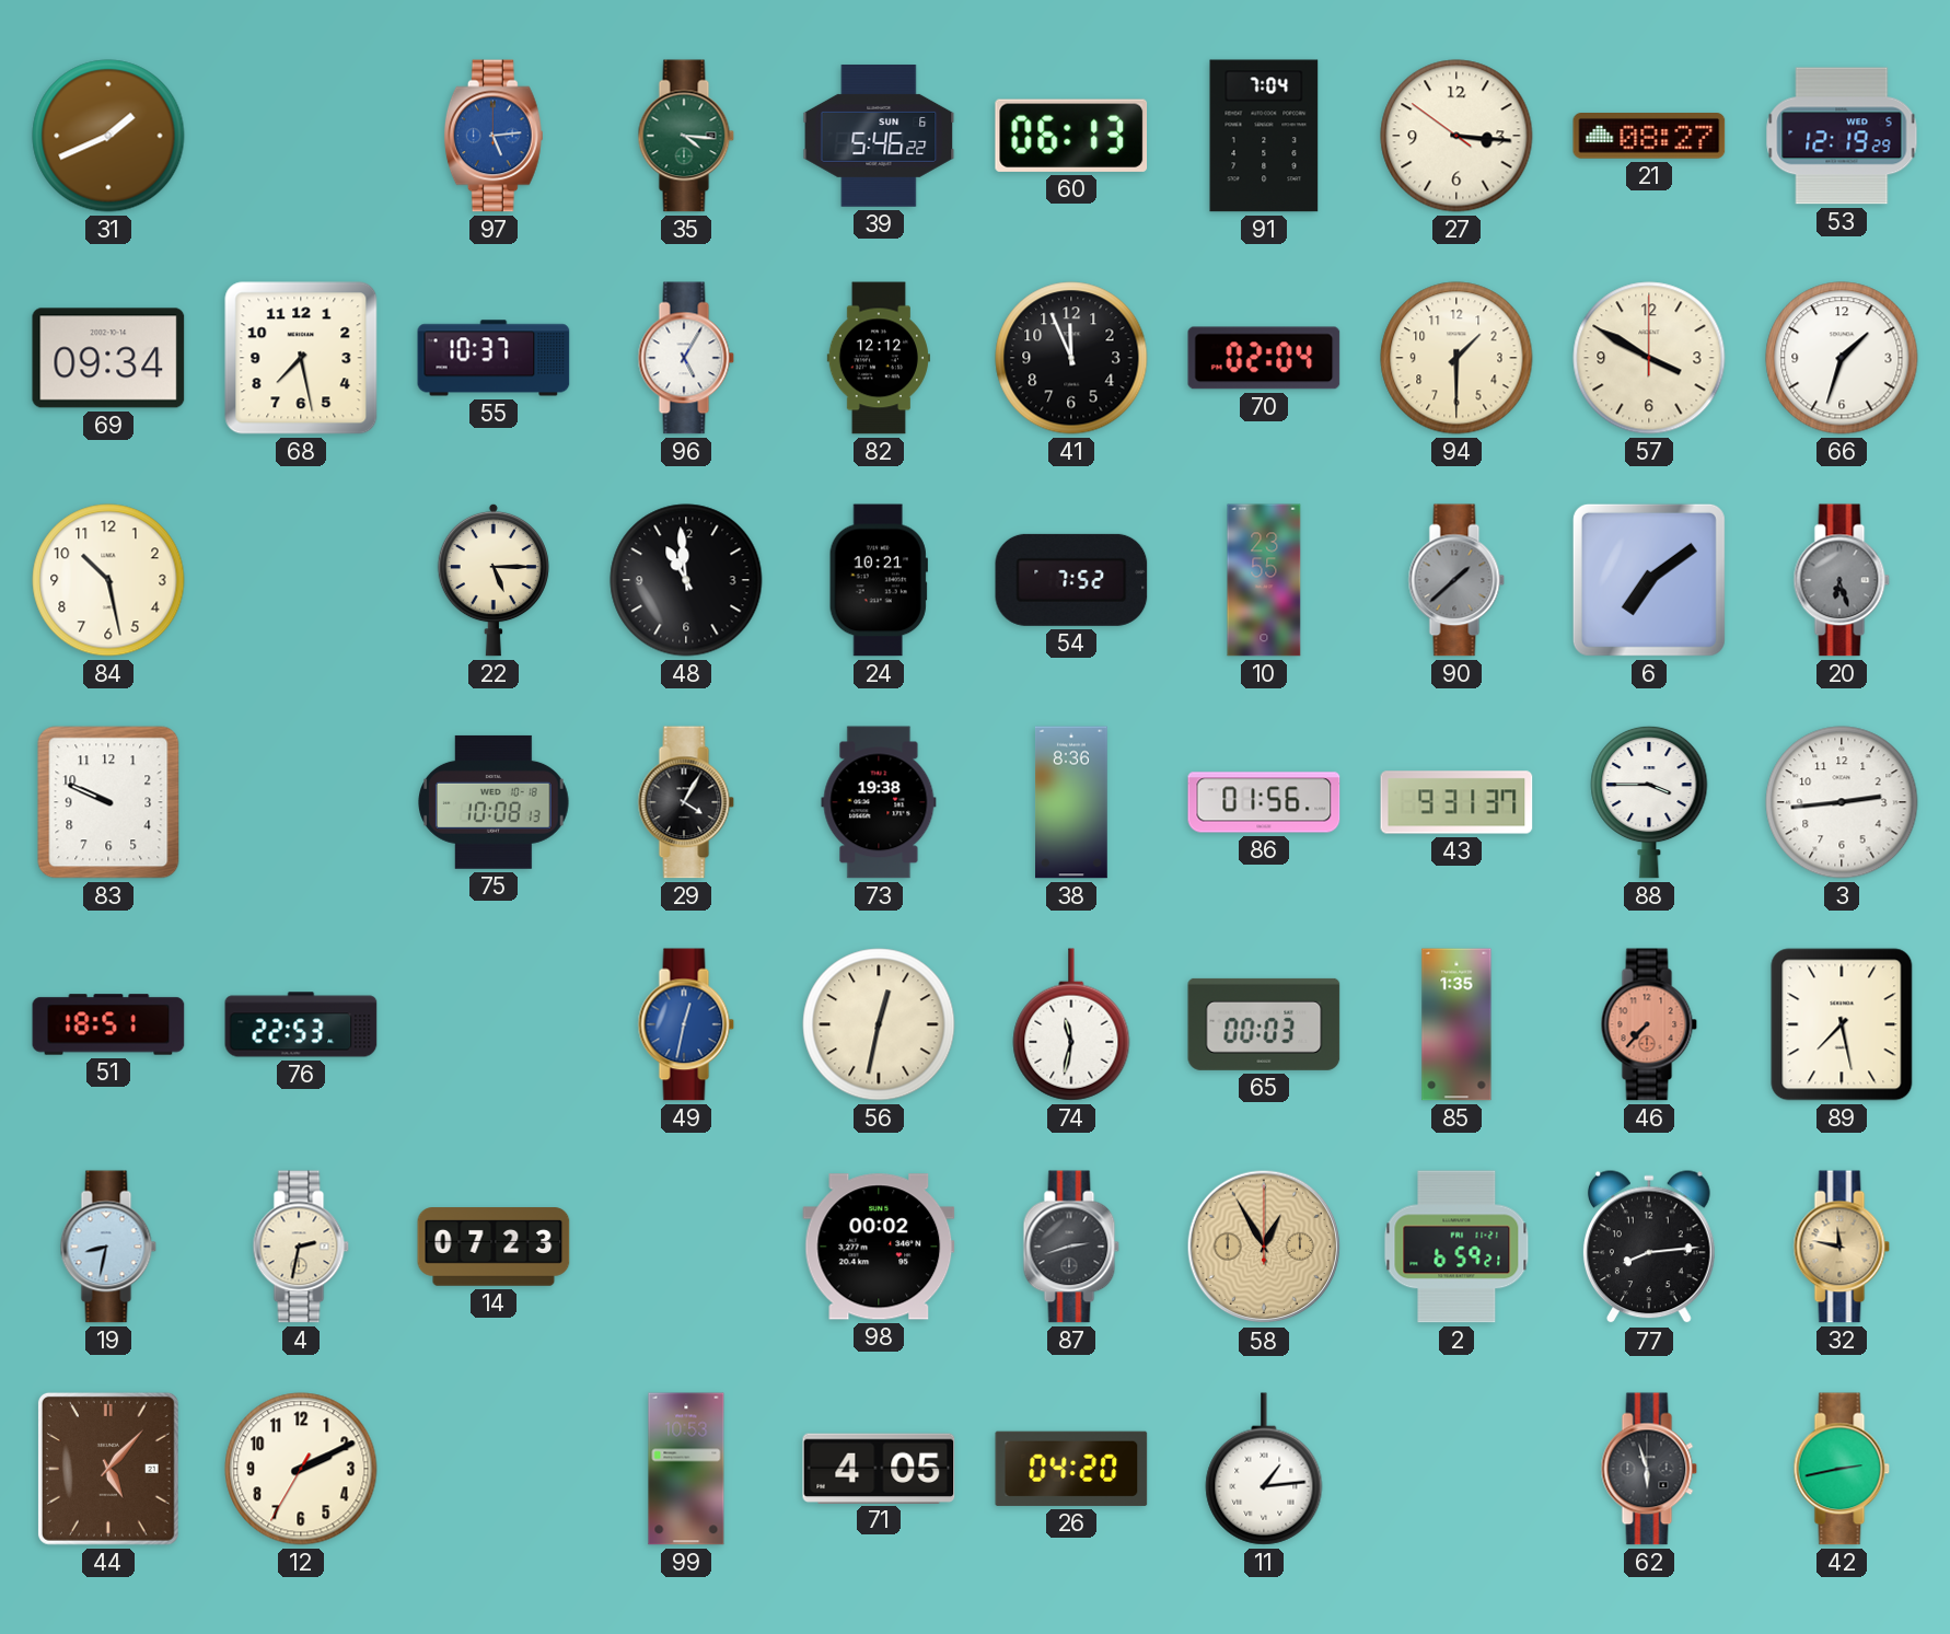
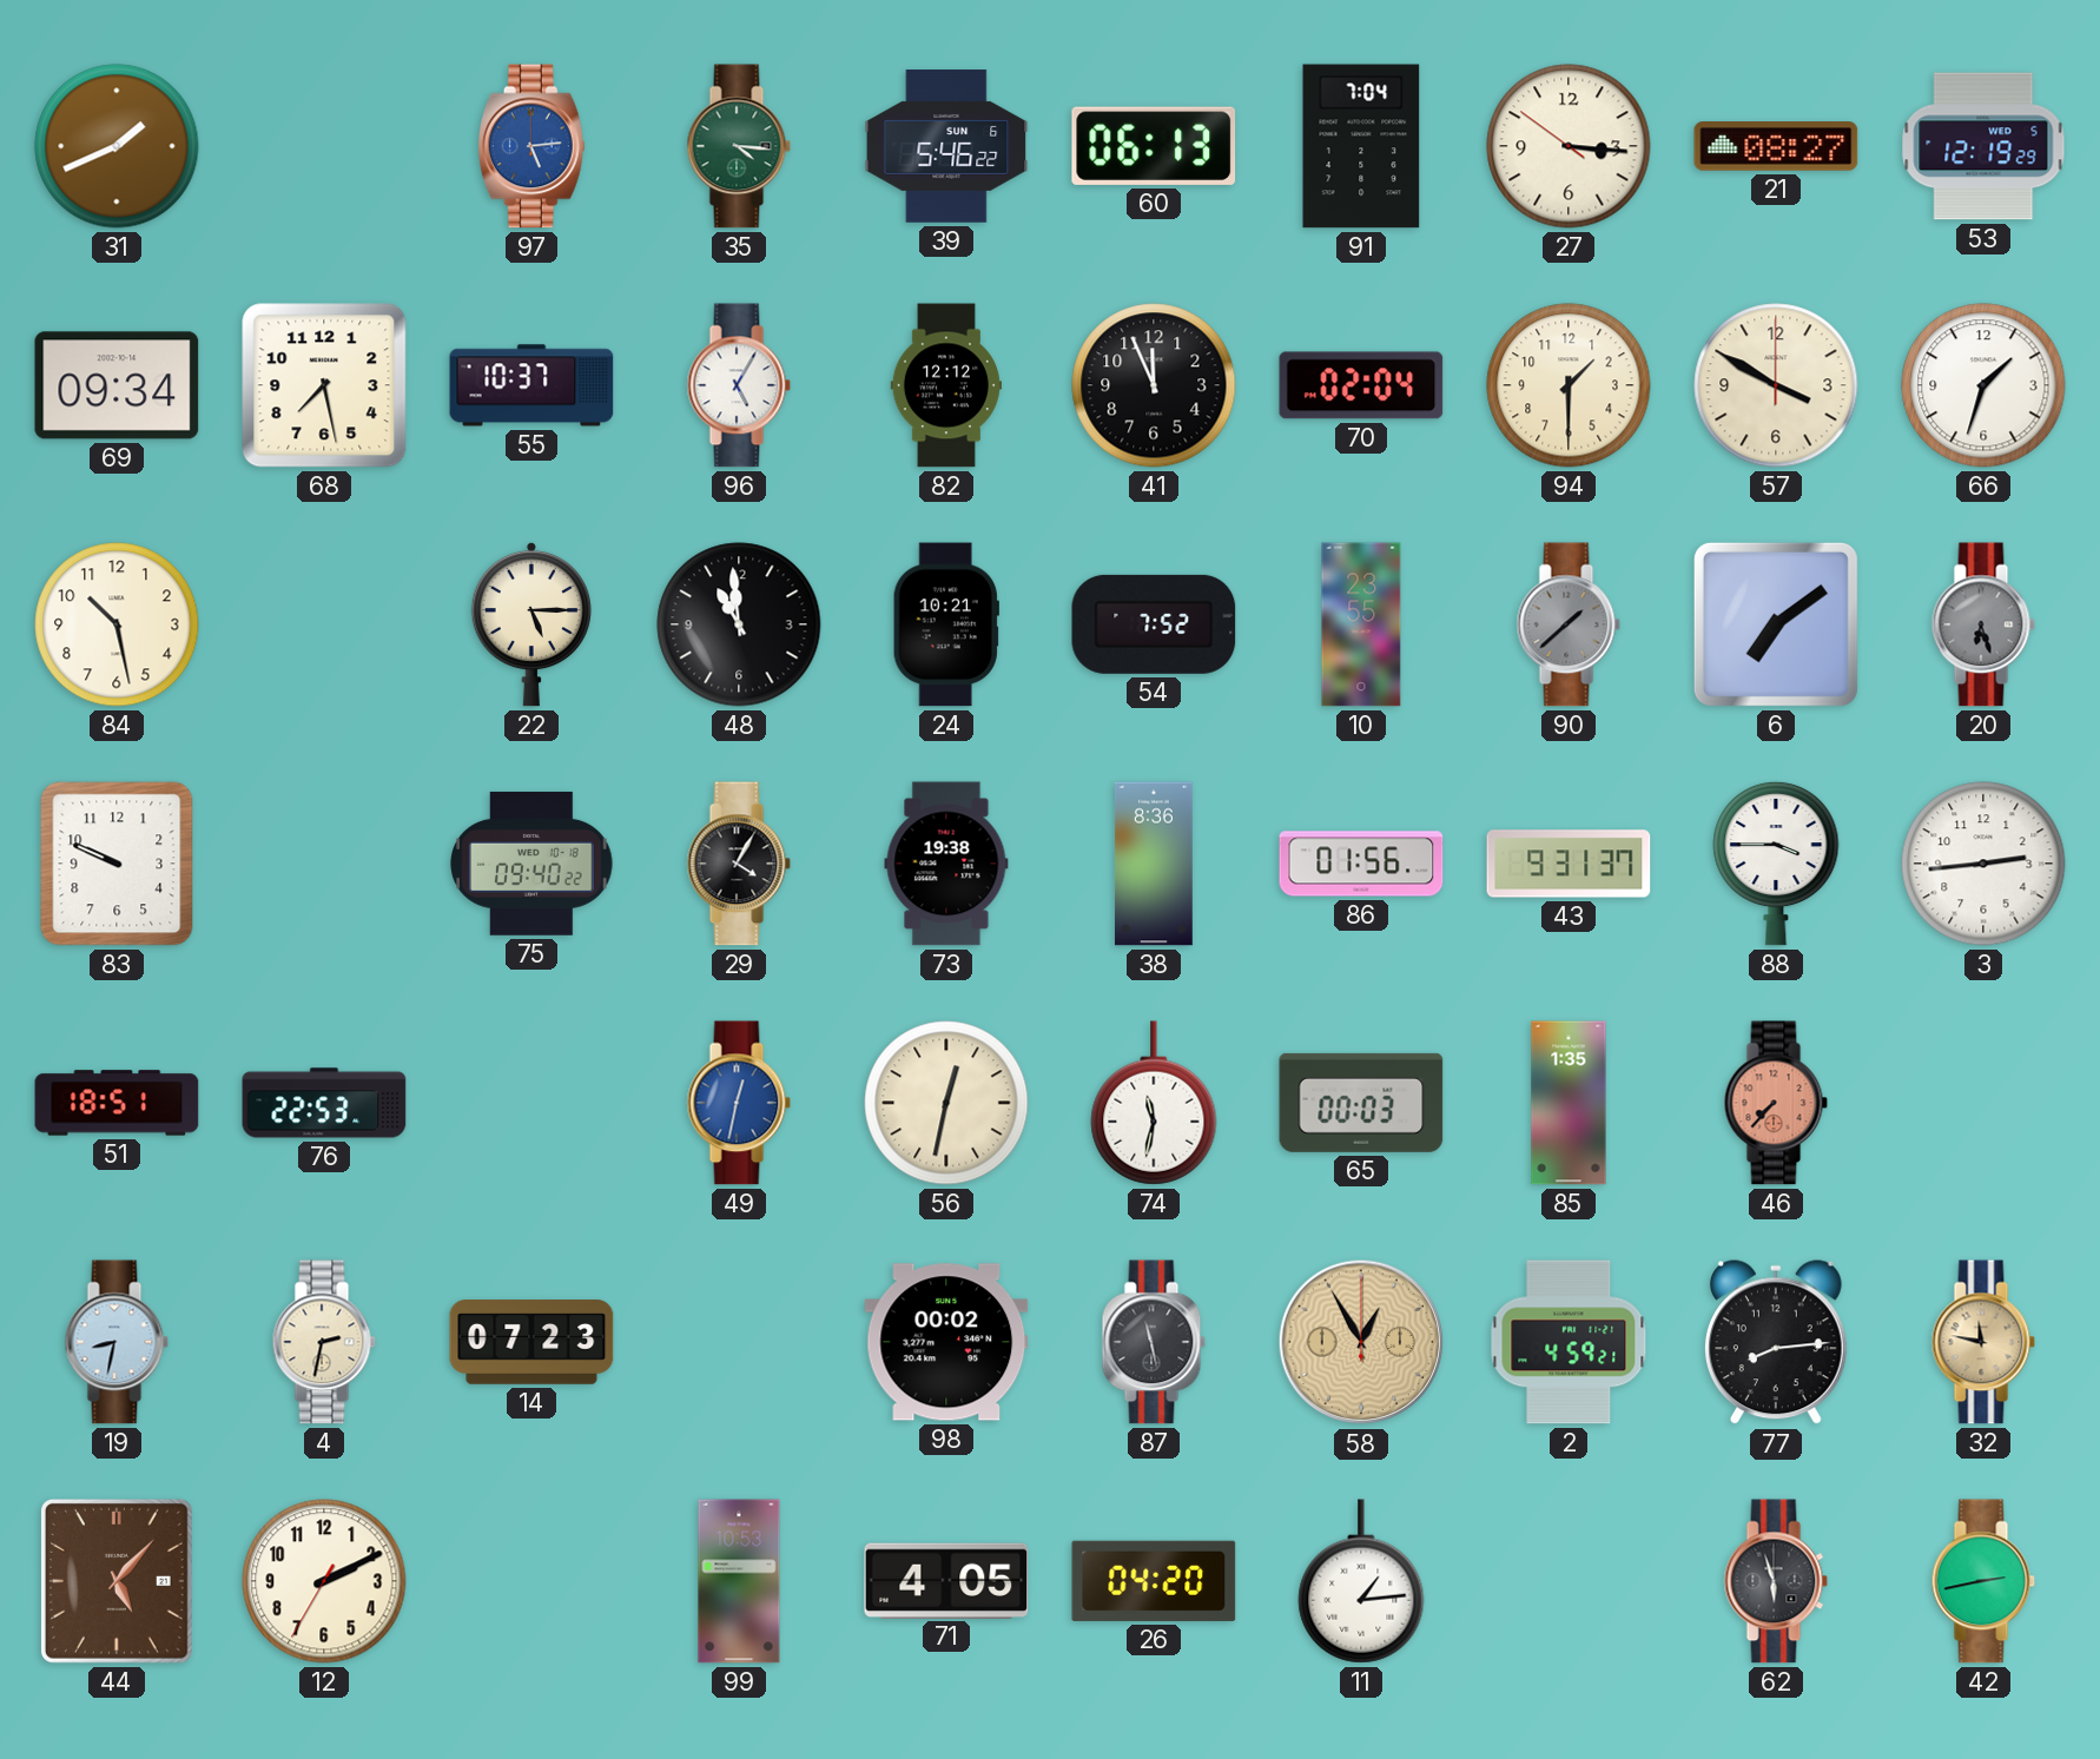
75: 10:08 -> 09:40
89: 7:28 -> none
87: 2:42 -> 11:28
2: 6:59 -> 4:59
